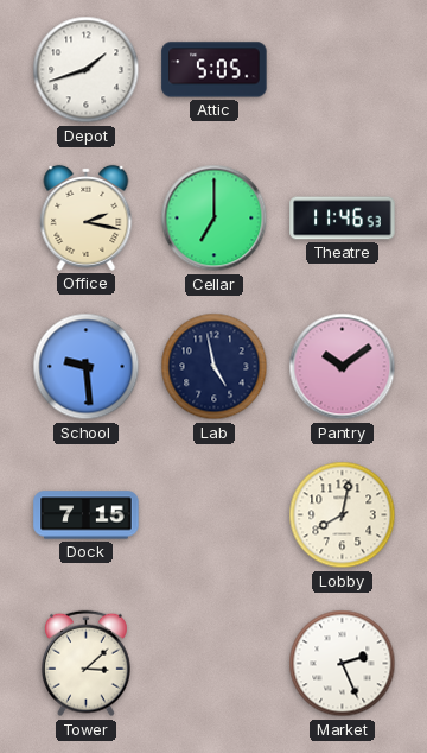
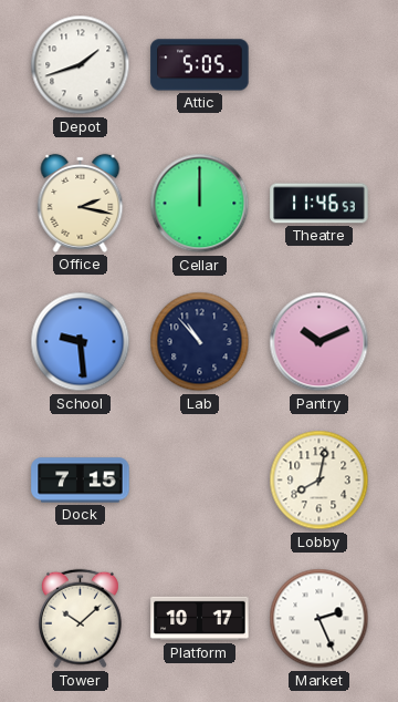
Cellar: 7:00 -> 12:00
Lab: 4:58 -> 10:53
Pantry: 10:09 -> 10:11
Tower: 3:08 -> 10:08
Platform: none -> 10:17
